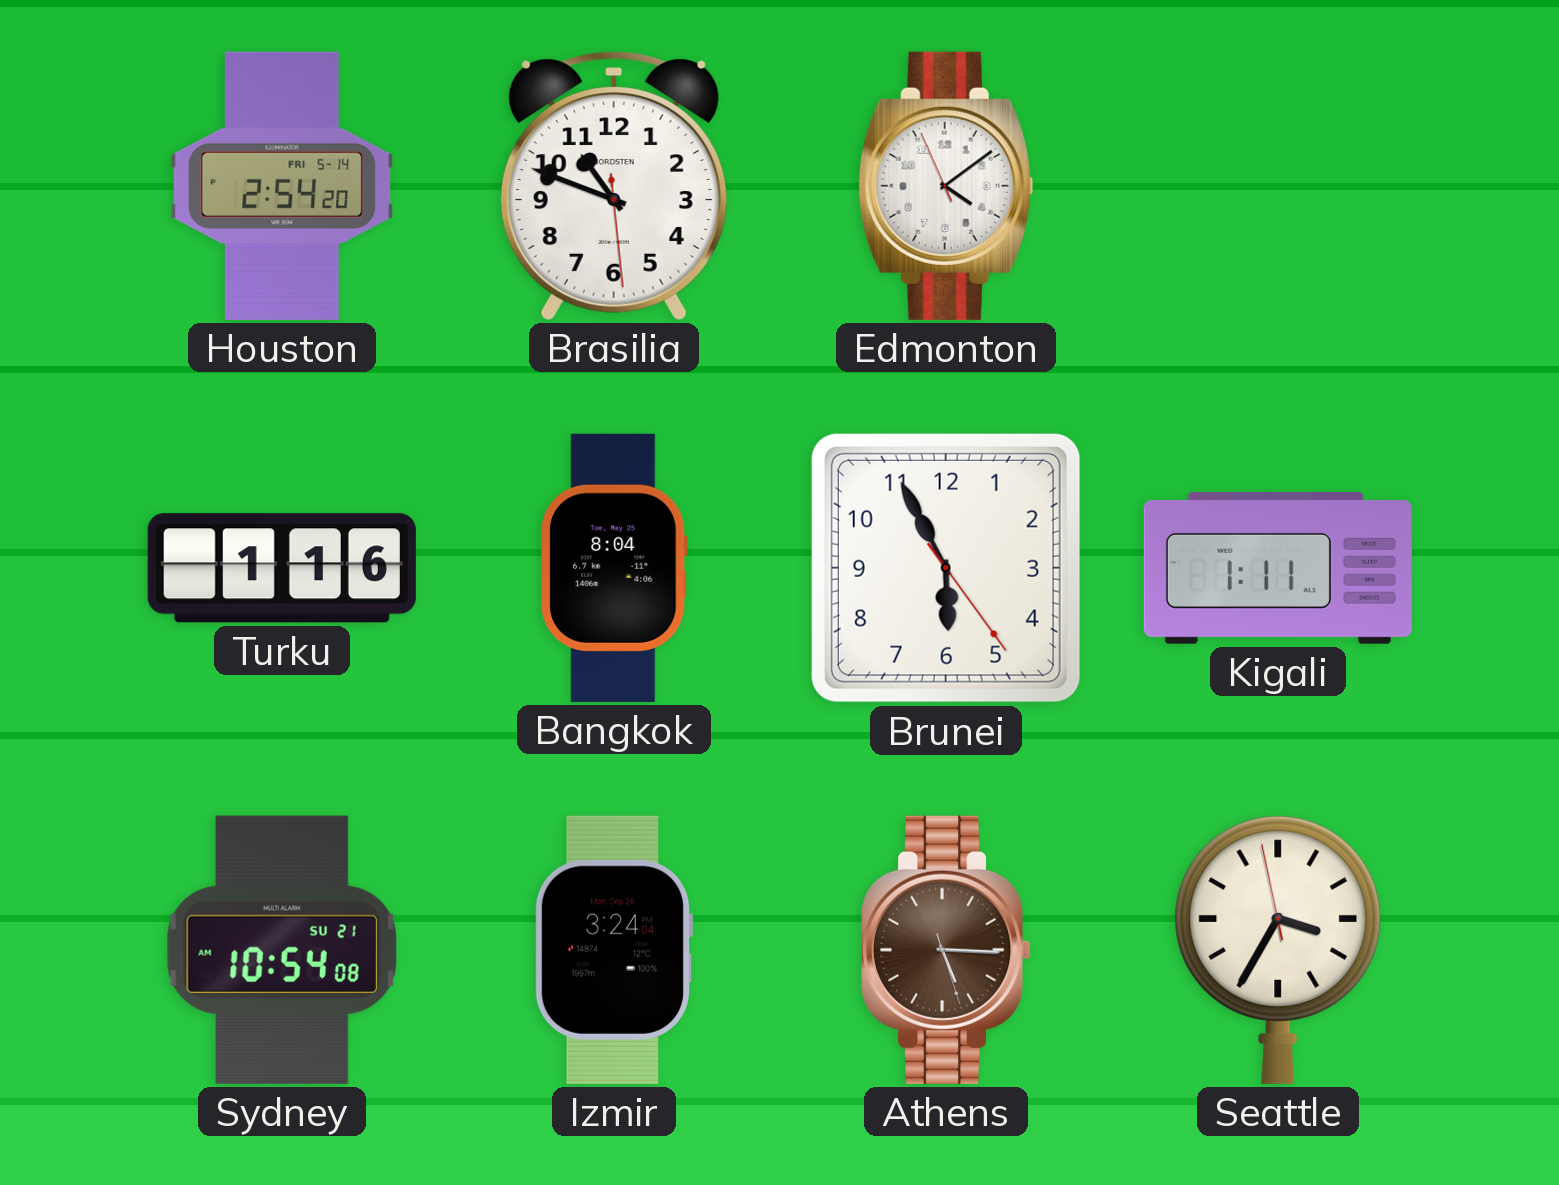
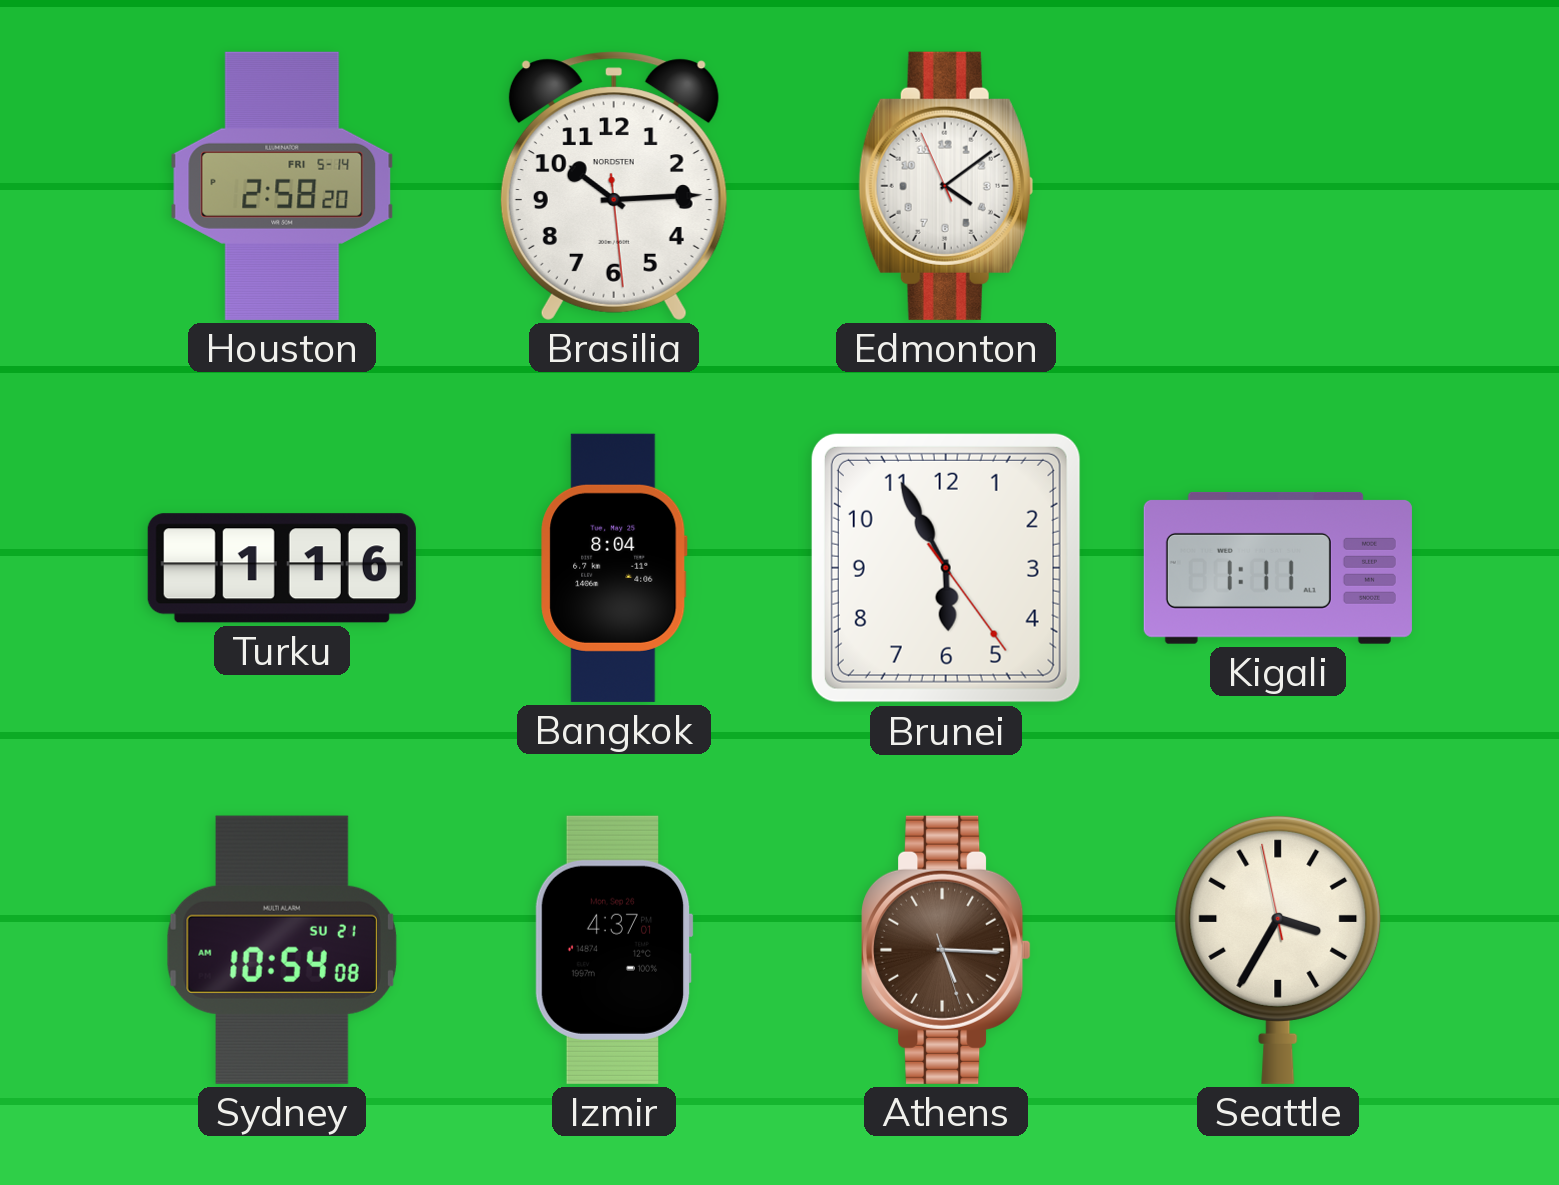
Houston: 2:54 -> 2:58
Brasilia: 10:48 -> 10:14
Izmir: 3:24 -> 4:37
